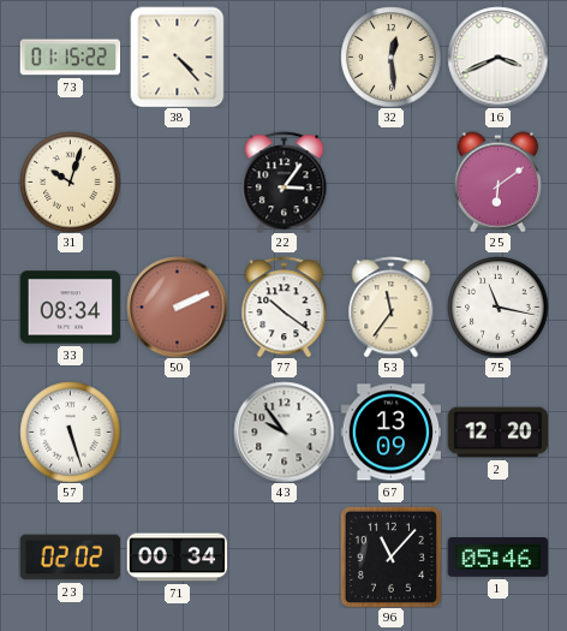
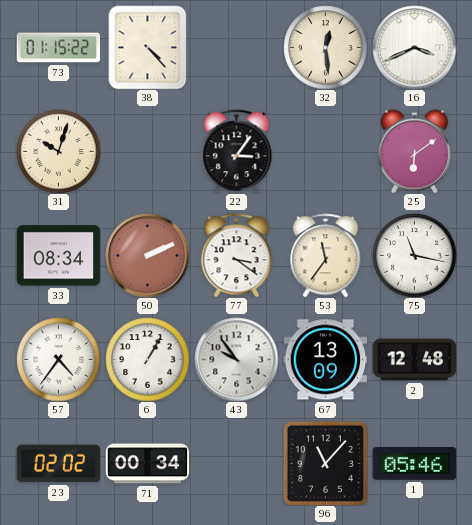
77: 10:21 -> 3:21
57: 5:27 -> 4:36
6: none -> 1:05
2: 12:20 -> 12:48
